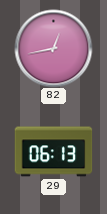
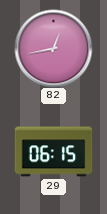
29: 06:13 -> 06:15
